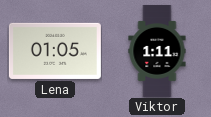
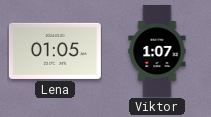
Viktor: 1:11 -> 1:07
